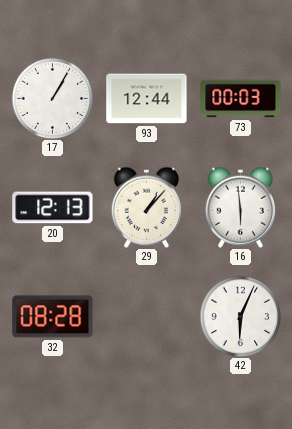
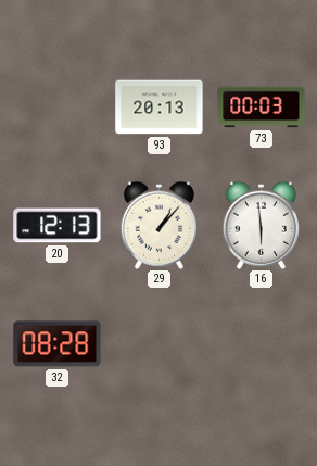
17: 1:05 -> none
93: 12:44 -> 20:13
42: 6:04 -> none
